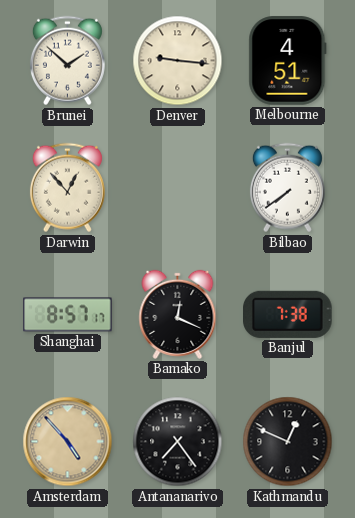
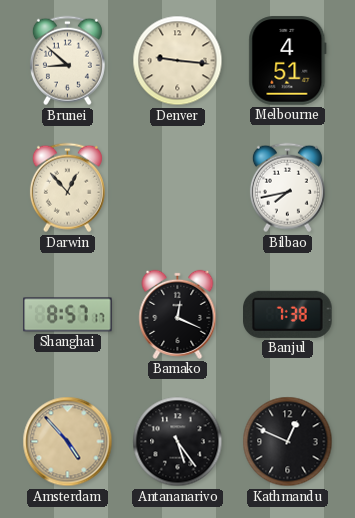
Brunei: 1:52 -> 8:52
Bilbao: 7:39 -> 7:43
Antananarivo: 7:24 -> 5:24
